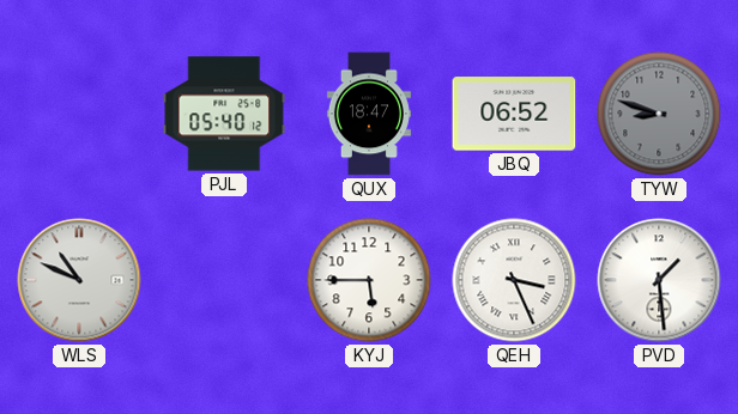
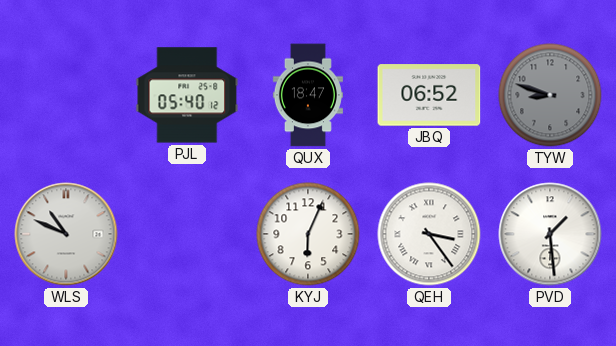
KYJ: 5:45 -> 6:04
QEH: 3:26 -> 3:24
